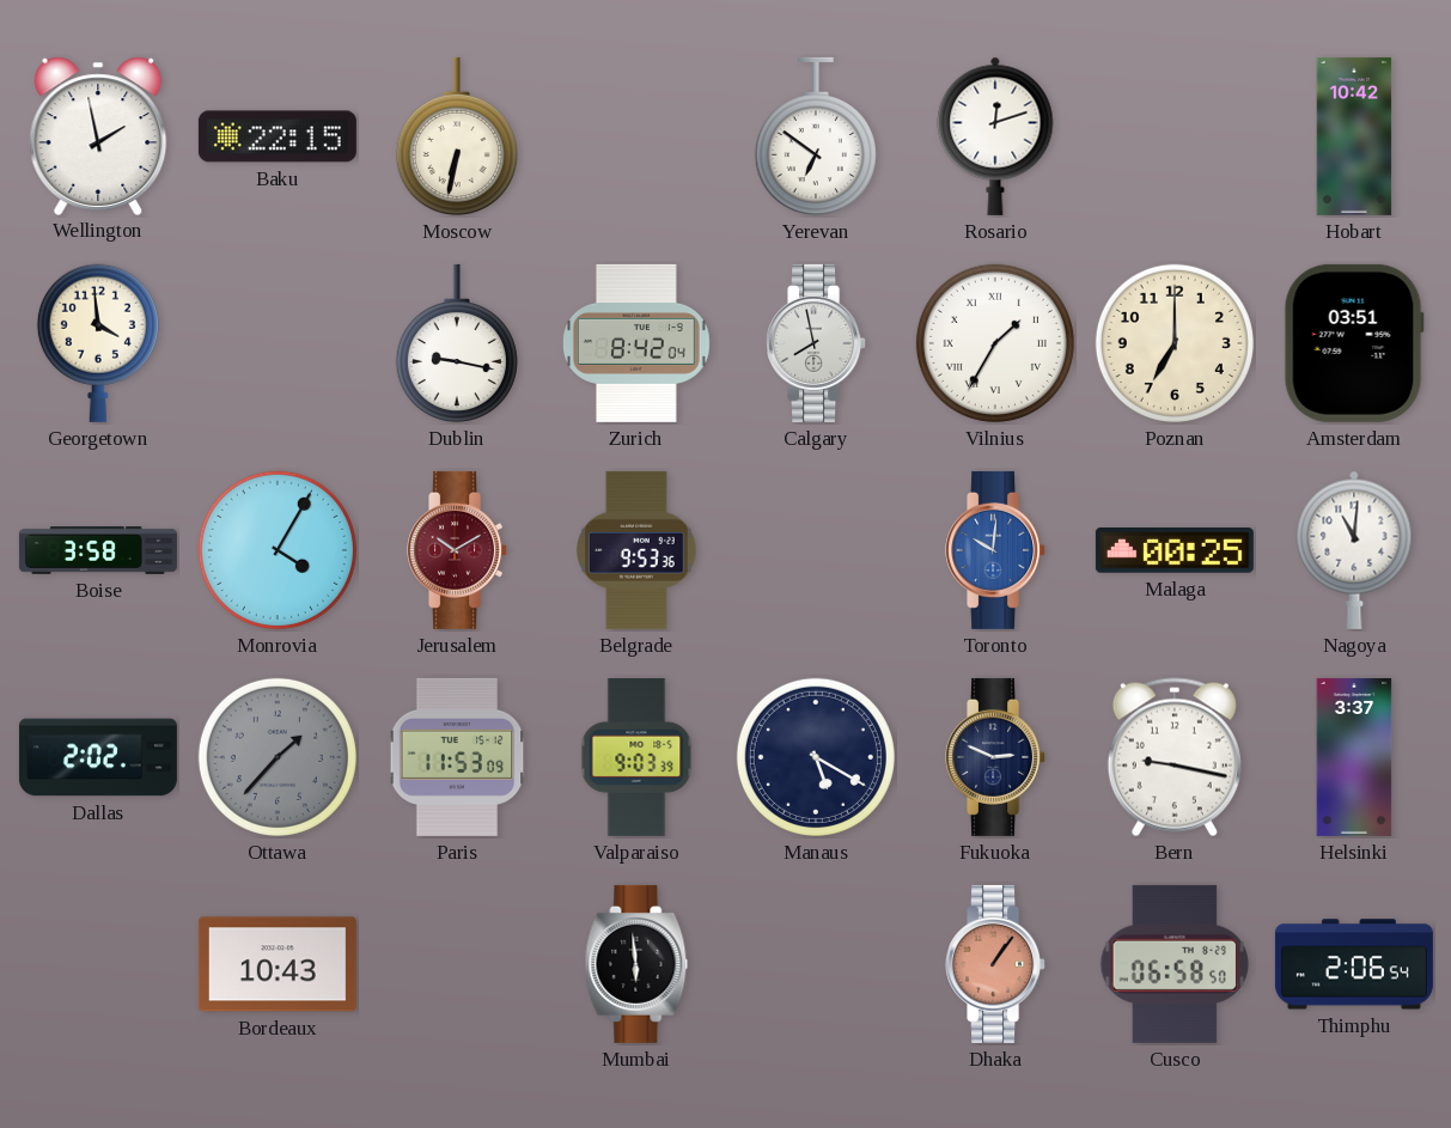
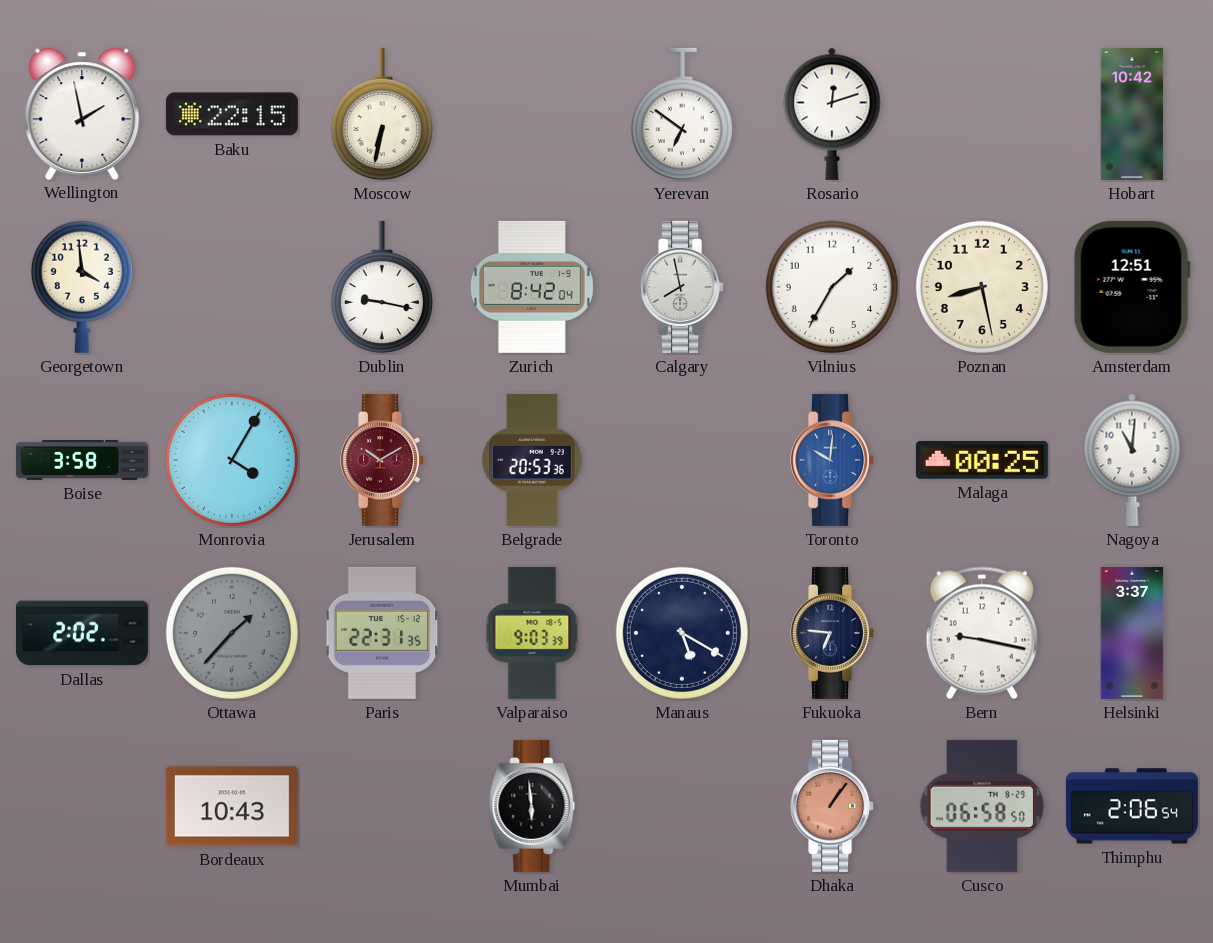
Vilnius numerals: Roman -> Arabic
Poznan: 7:00 -> 8:28
Amsterdam: 03:51 -> 12:51
Belgrade: 9:53 -> 20:53
Paris: 11:53 -> 22:31
Fukuoka: 2:49 -> 6:46
